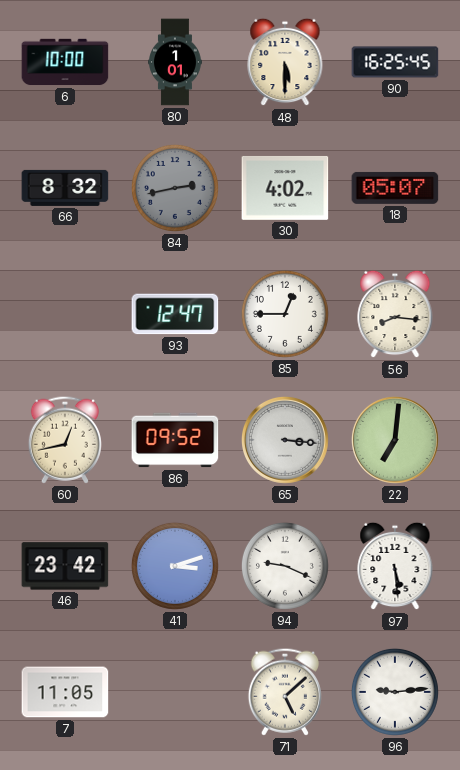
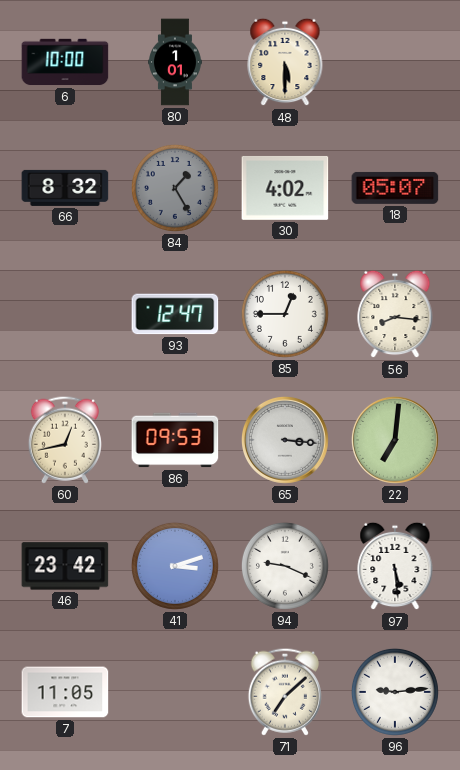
90: 16:25 -> none
84: 2:43 -> 1:25
86: 09:52 -> 09:53
71: 5:08 -> 7:08
